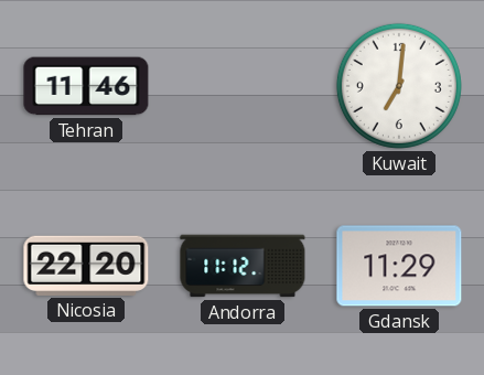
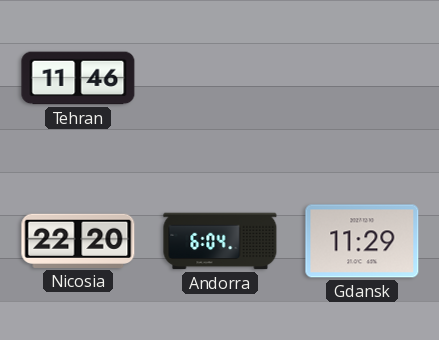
Kuwait: 7:01 -> none
Andorra: 11:12 -> 6:04
